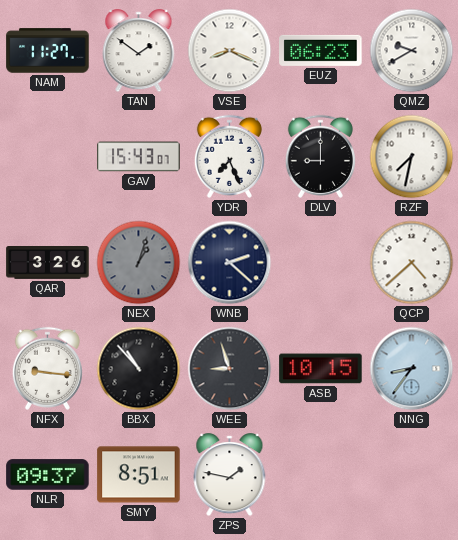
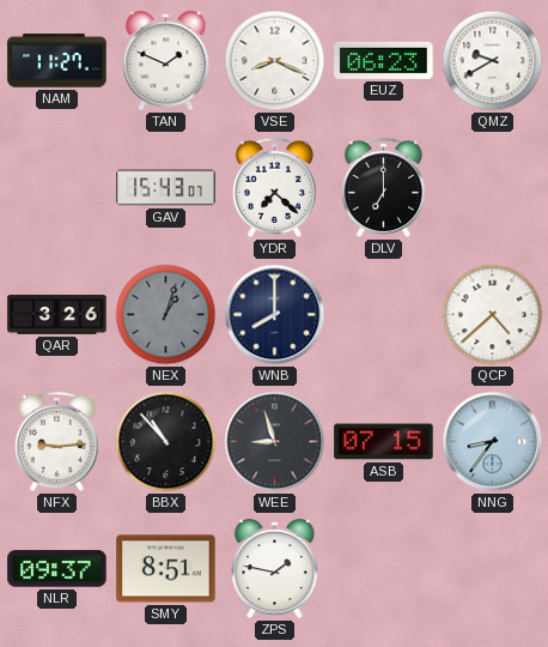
TAN: 1:51 -> 1:49
YDR: 7:26 -> 7:22
DLV: 9:00 -> 7:00
RZF: 7:32 -> none
WNB: 2:22 -> 8:00
NFX: 9:16 -> 9:14
ASB: 10:15 -> 07:15
